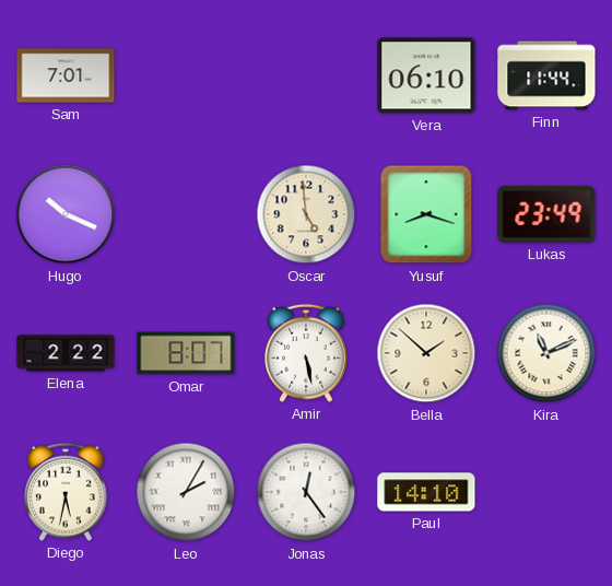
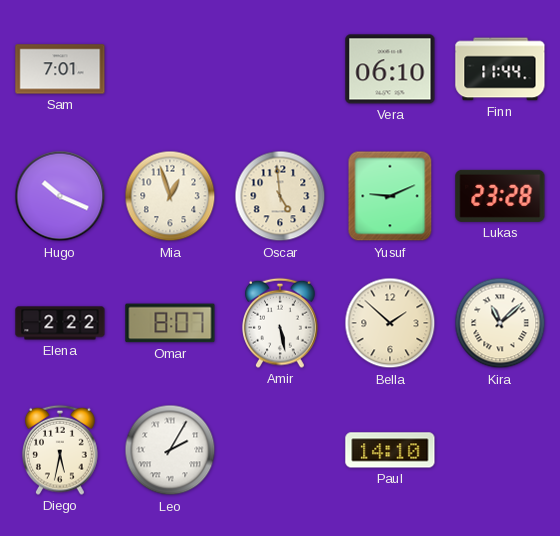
Mia: none -> 12:57
Yusuf: 8:18 -> 9:11
Lukas: 23:49 -> 23:28
Kira: 11:11 -> 11:08
Jonas: 12:24 -> none
